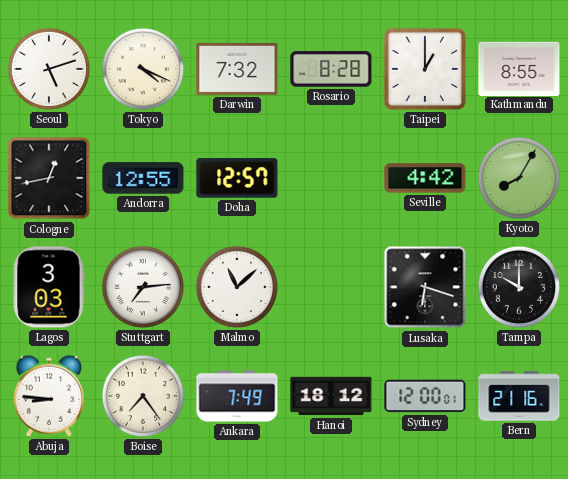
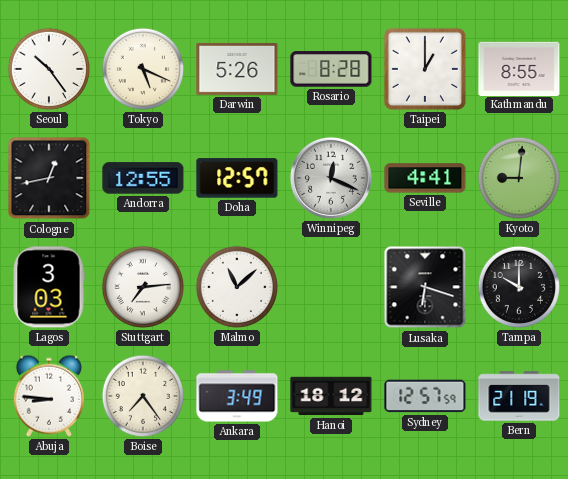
Seoul: 5:12 -> 10:24
Tokyo: 4:19 -> 5:19
Darwin: 7:32 -> 5:26
Winnipeg: none -> 12:19
Seville: 4:42 -> 4:41
Kyoto: 8:05 -> 9:01
Ankara: 7:49 -> 3:49
Sydney: 12:00 -> 12:57
Bern: 21:16 -> 21:19
